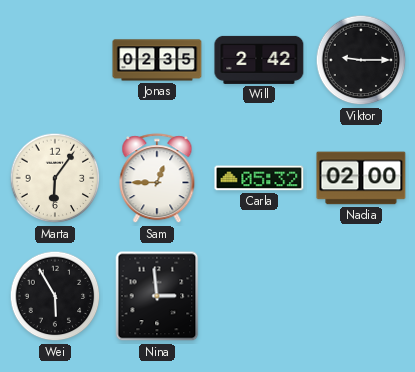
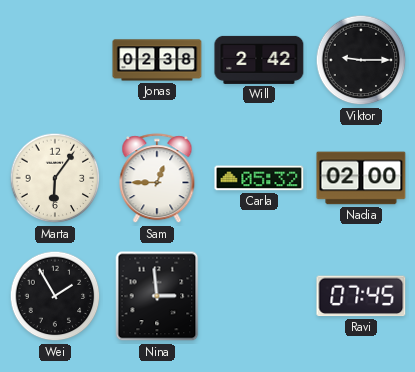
Jonas: 02:35 -> 02:38
Wei: 5:55 -> 1:55
Ravi: none -> 07:45
